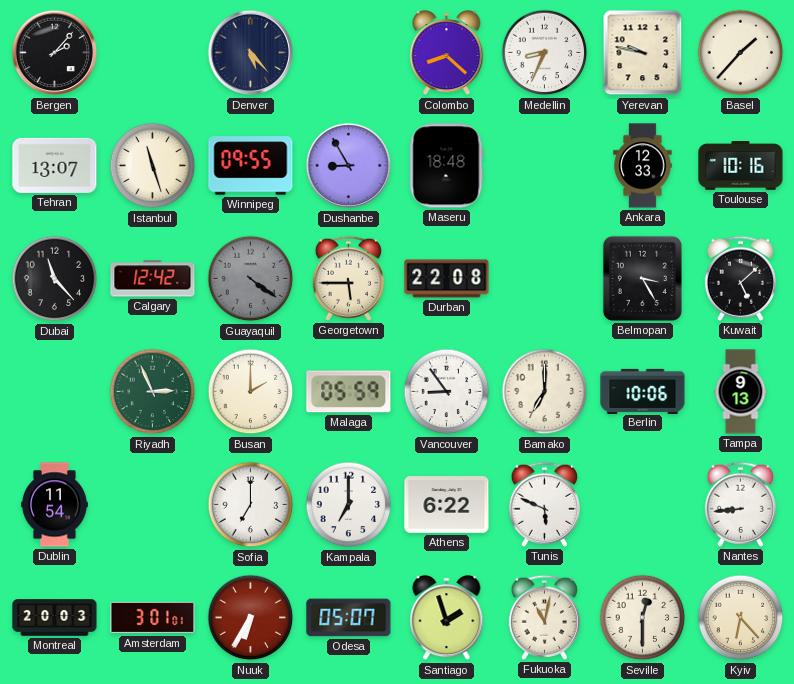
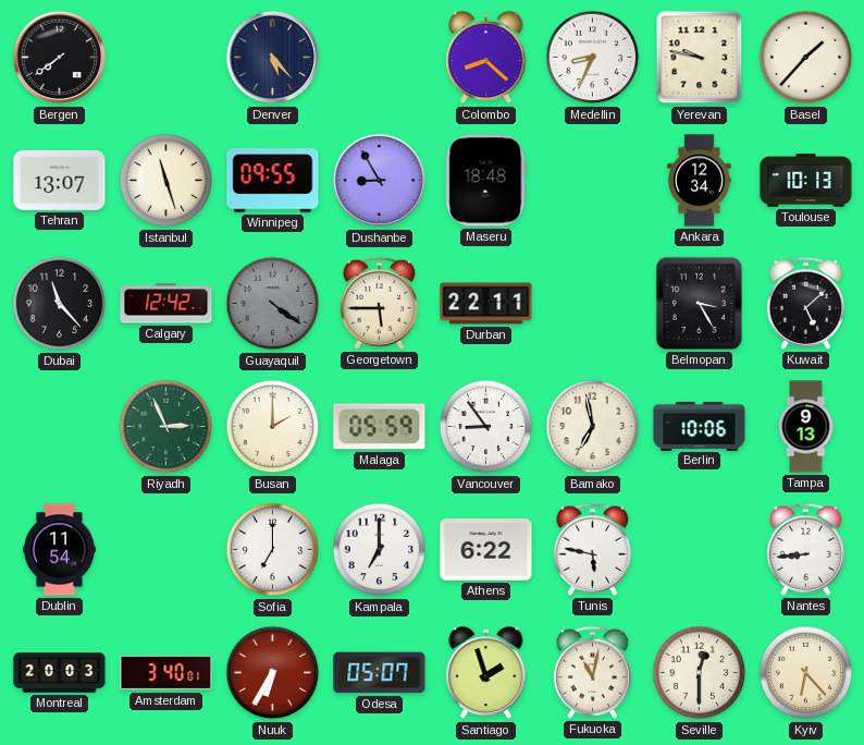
Bergen: 2:07 -> 7:39
Ankara: 12:33 -> 12:34
Toulouse: 10:16 -> 10:13
Durban: 22:08 -> 22:11
Bamako: 7:00 -> 6:58
Tunis: 5:49 -> 5:47
Amsterdam: 3:01 -> 3:40
